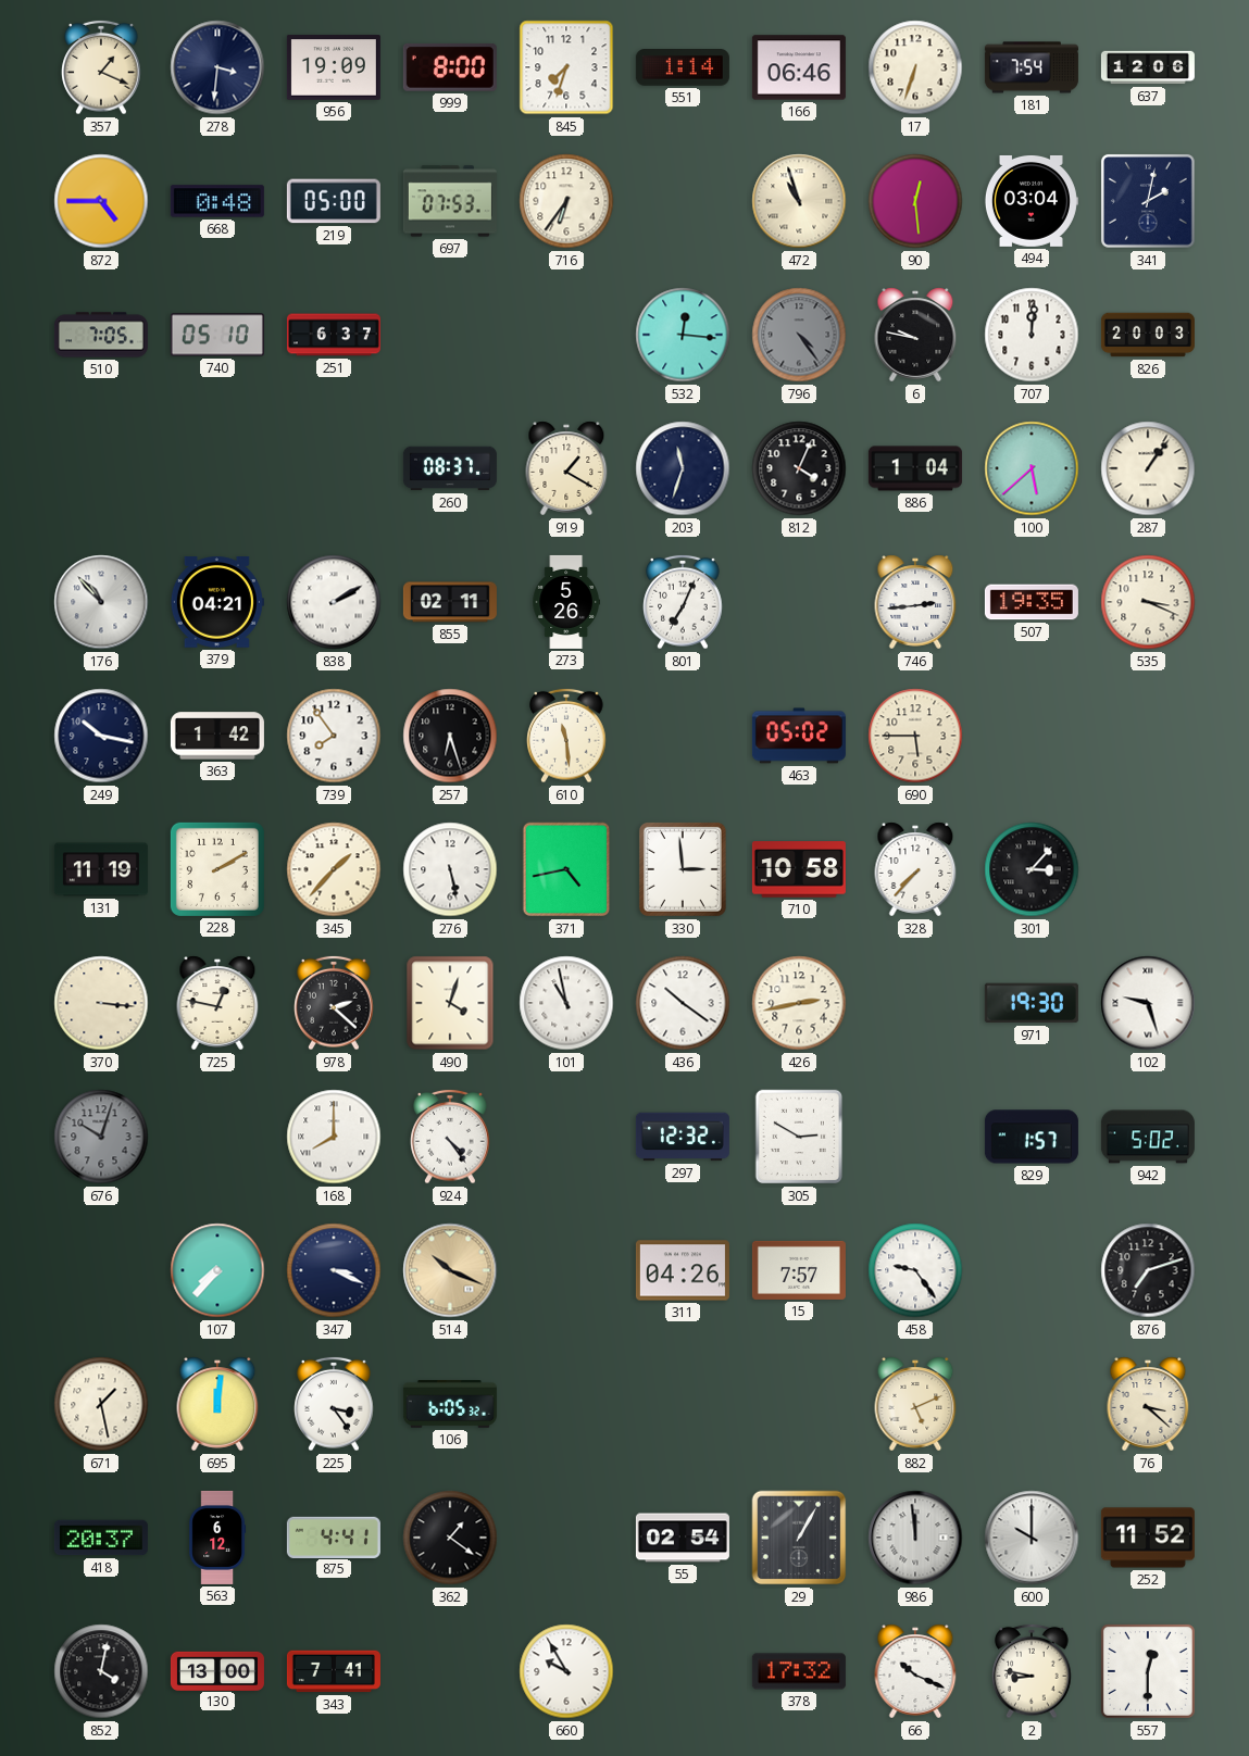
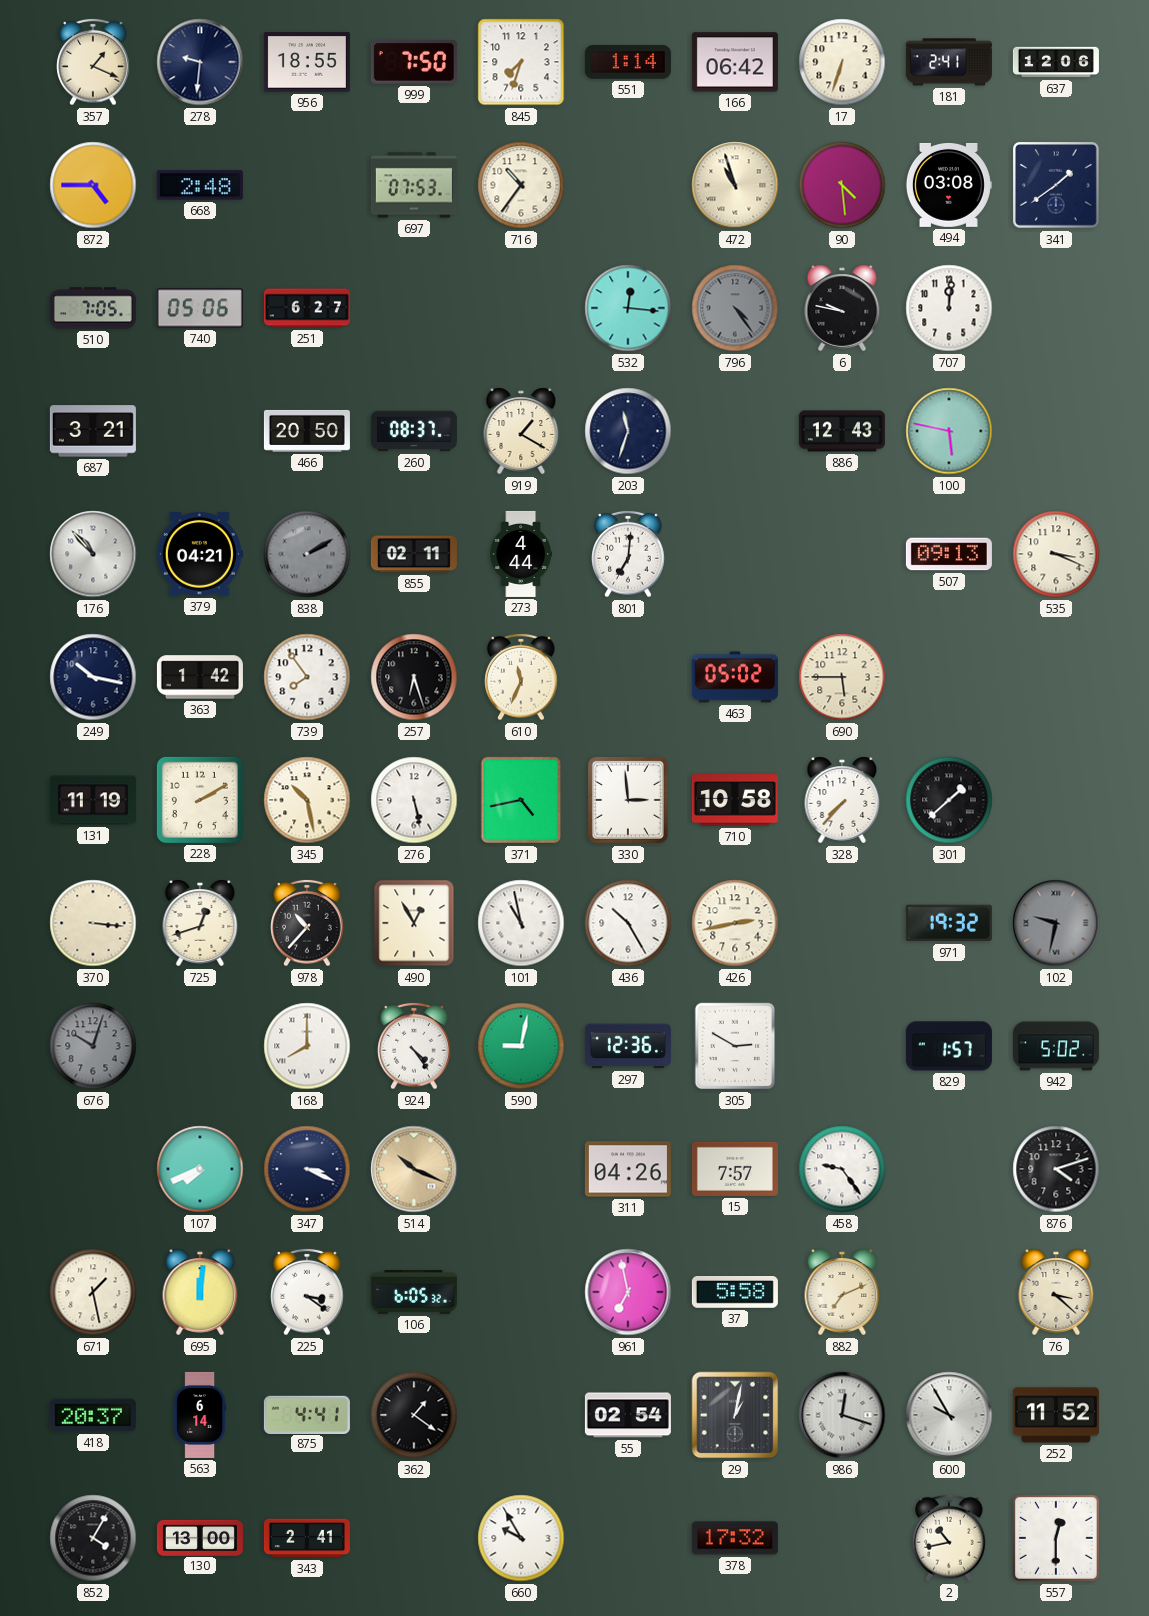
278: 3:31 -> 9:31
956: 19:09 -> 18:55
999: 8:00 -> 7:50
166: 06:46 -> 06:42
181: 7:54 -> 2:41
668: 0:48 -> 2:48
219: 05:00 -> none
716: 6:36 -> 10:36
90: 12:29 -> 4:29
494: 03:04 -> 03:08
341: 2:02 -> 1:39
740: 05:10 -> 05:06
251: 6:37 -> 6:27
826: 20:03 -> none
687: none -> 3:21
466: none -> 20:50
812: 4:04 -> none
886: 1:04 -> 12:43
100: 5:38 -> 5:47
287: 1:06 -> none
838 dial: white -> grey
273: 5:26 -> 4:44
801: 7:04 -> 7:01
746: 2:44 -> none
507: 19:35 -> 09:13
610: 11:29 -> 11:34
345: 1:37 -> 10:28
301: 3:07 -> 1:38
725: 12:47 -> 12:42
978: 2:22 -> 10:37
490: 4:03 -> 12:55
436: 10:21 -> 10:25
971: 19:30 -> 19:32
102: 9:27 -> 9:32
102 dial: white -> grey
590: none -> 9:02
297: 12:32 -> 12:36
107: 7:37 -> 7:41
876: 7:12 -> 4:12
225: 3:24 -> 3:21
961: none -> 6:58
37: none -> 5:58
882: 5:11 -> 7:11
563: 6:12 -> 6:14
29: 1:05 -> 1:02
986: 11:59 -> 12:18
600: 10:00 -> 9:55
852: 4:02 -> 4:05
343: 7:41 -> 2:41
66: 10:19 -> none
2: 8:47 -> 10:43
